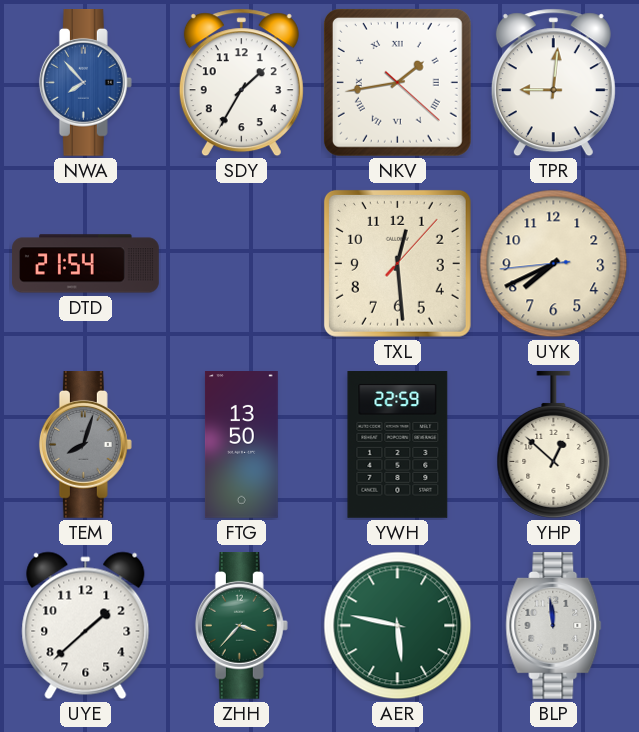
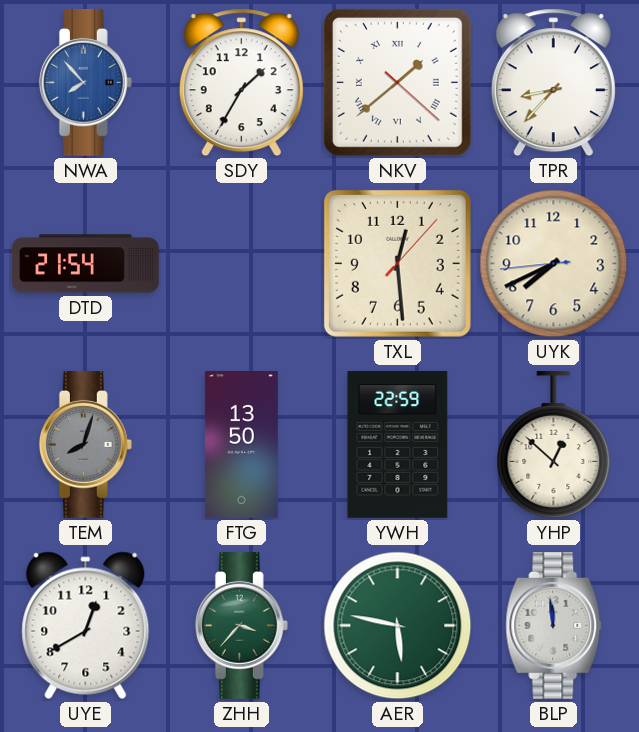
NKV: 1:43 -> 1:38
TPR: 9:01 -> 8:37
UYE: 1:38 -> 12:40
